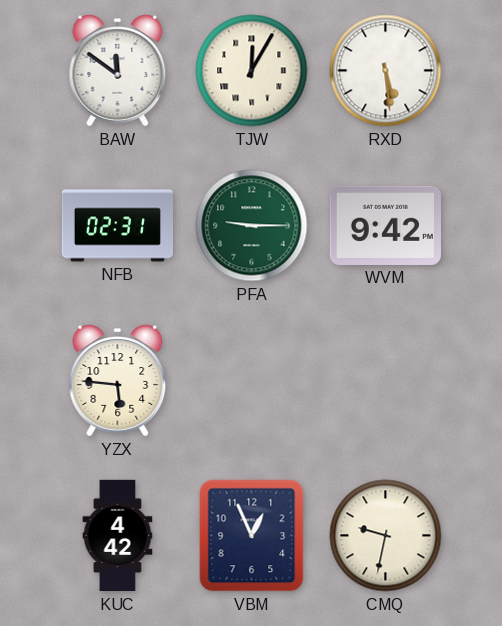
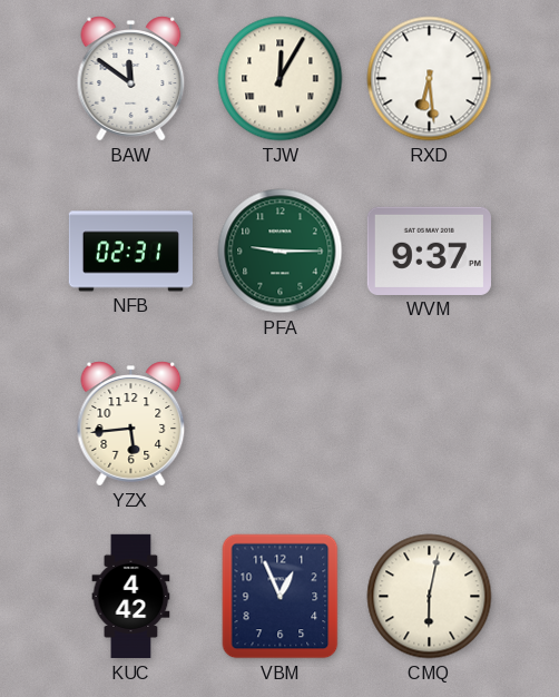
RXD: 5:29 -> 6:29
WVM: 9:42 -> 9:37
YZX: 5:46 -> 5:44
CMQ: 9:32 -> 6:02
